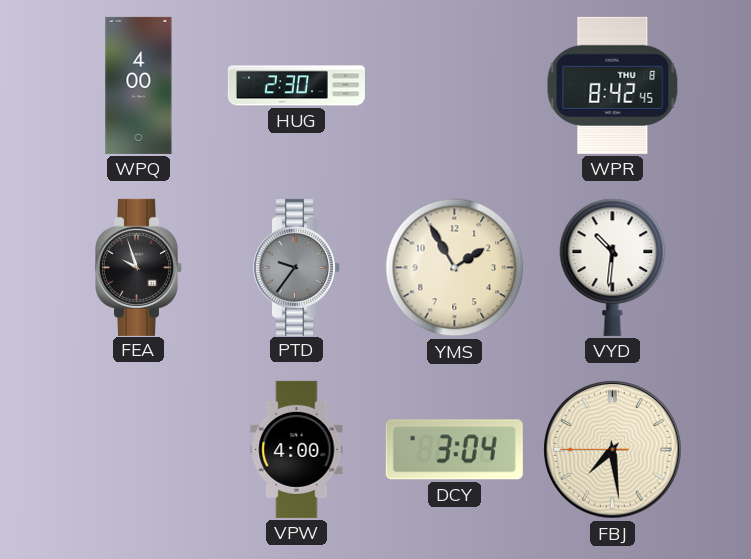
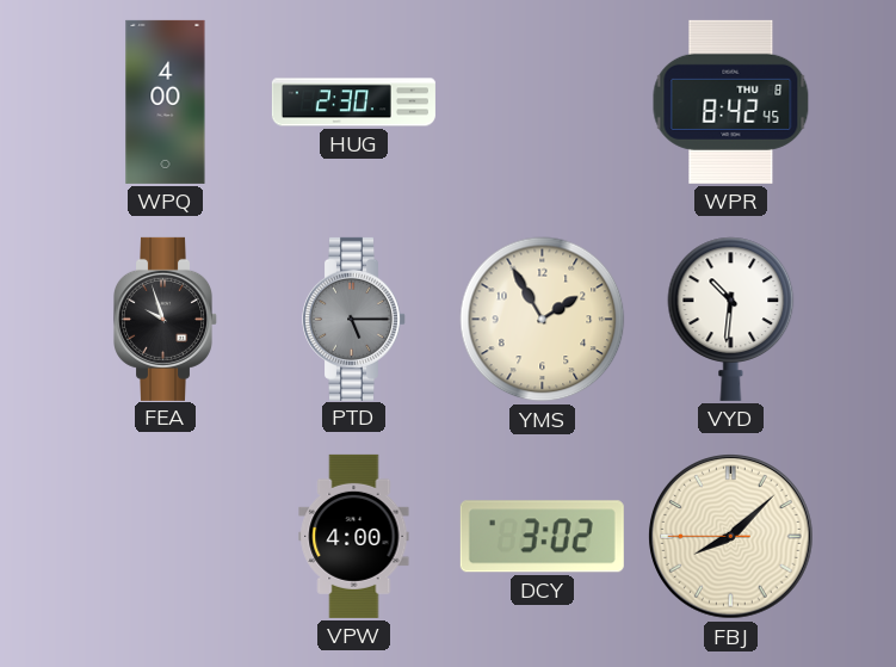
PTD: 9:36 -> 5:15
DCY: 3:04 -> 3:02
FBJ: 7:28 -> 8:07
